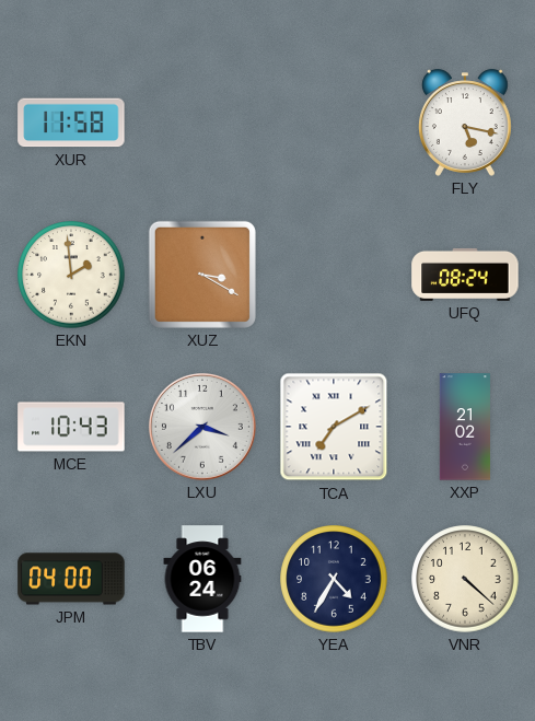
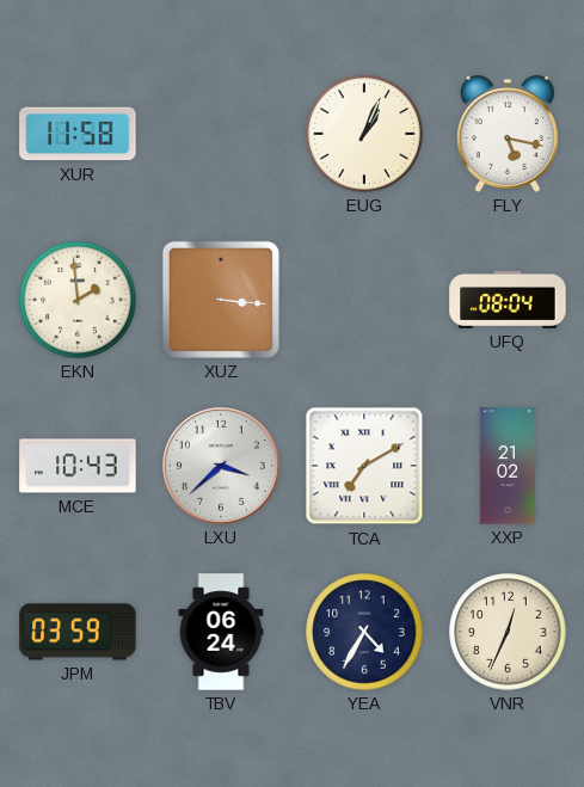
EUG: none -> 1:04
XUZ: 3:20 -> 3:16
UFQ: 08:24 -> 08:04
JPM: 04:00 -> 03:59
VNR: 4:22 -> 12:34
